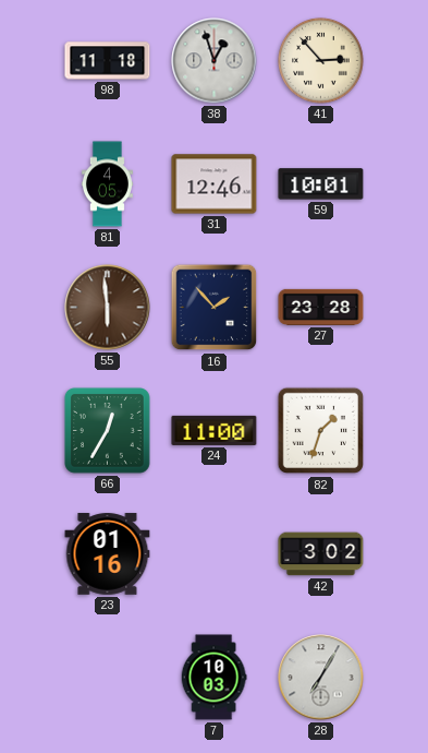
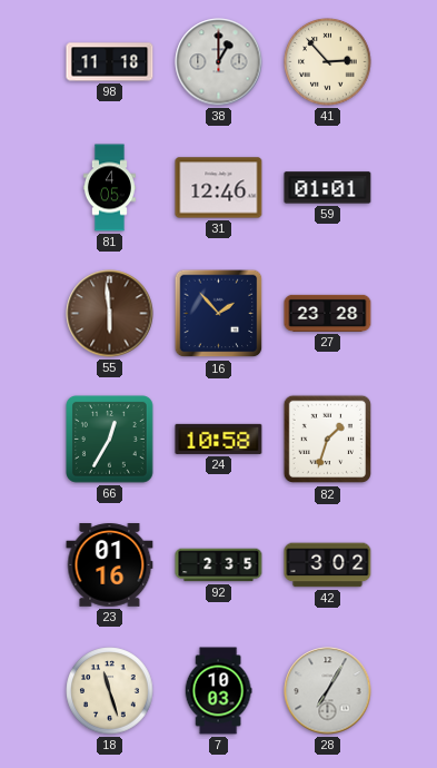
38: 12:57 -> 1:00
59: 10:01 -> 01:01
24: 11:00 -> 10:58
92: none -> 2:35
18: none -> 11:27
